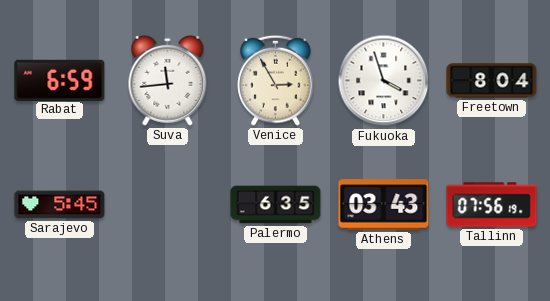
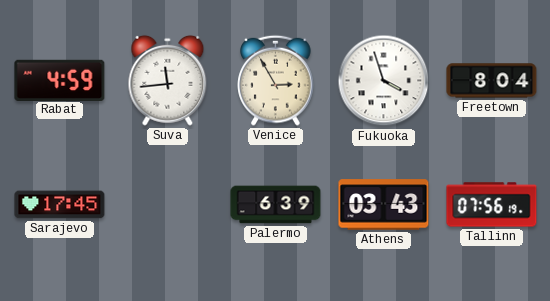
Rabat: 6:59 -> 4:59
Sarajevo: 5:45 -> 17:45
Palermo: 6:35 -> 6:39
